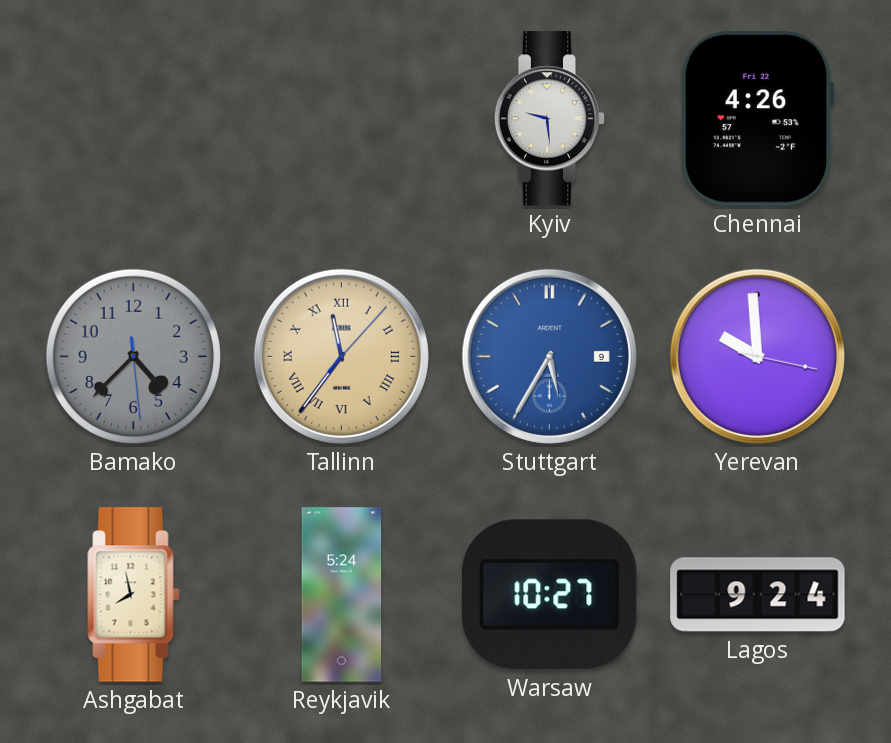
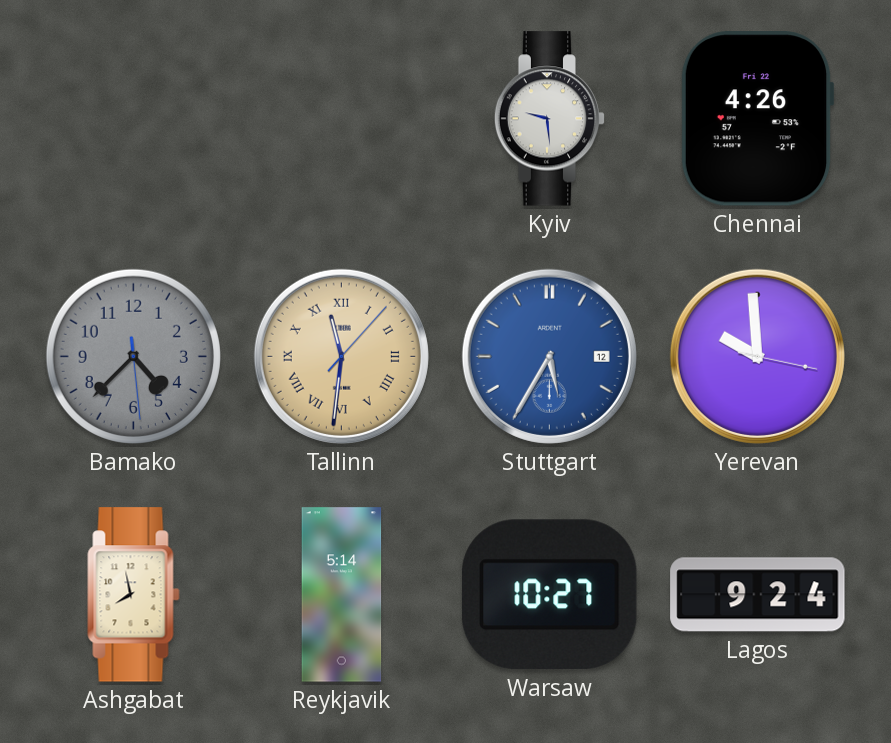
Tallinn: 11:36 -> 11:31
Stuttgart date: 9 -> 12
Reykjavik: 5:24 -> 5:14
